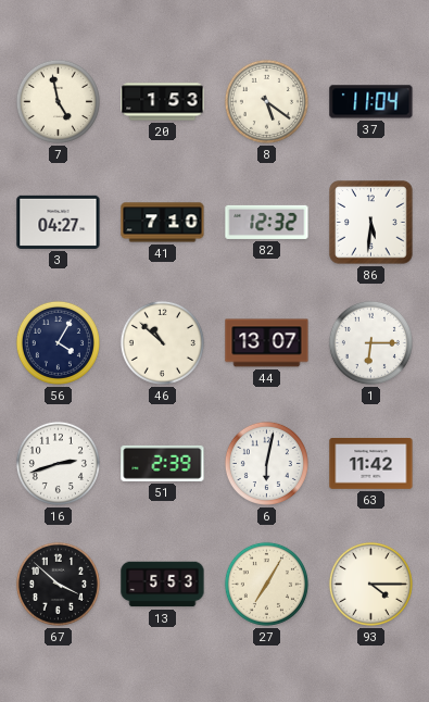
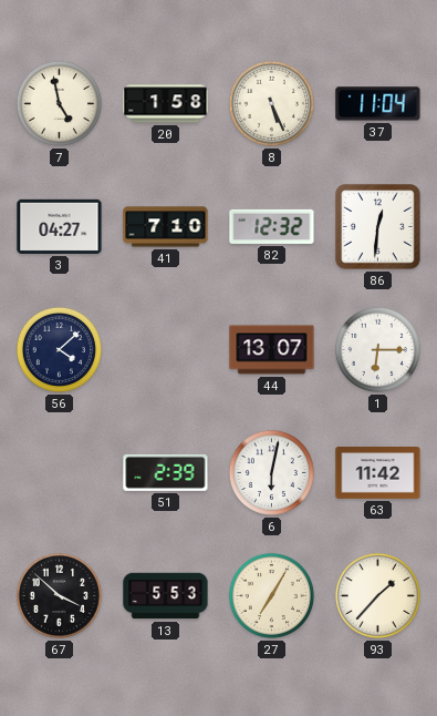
20: 1:53 -> 1:58
8: 5:21 -> 5:26
86: 5:31 -> 12:31
56: 4:05 -> 4:08
46: 10:52 -> none
16: 2:42 -> none
93: 4:15 -> 1:37
